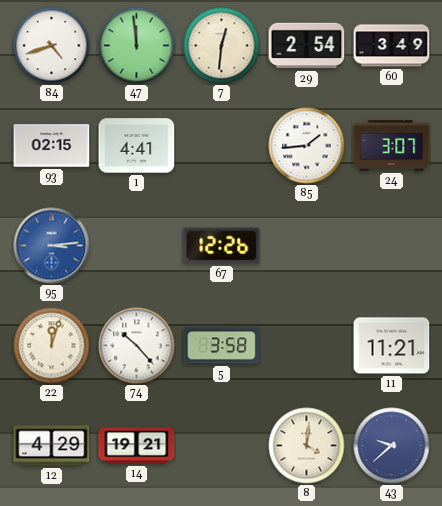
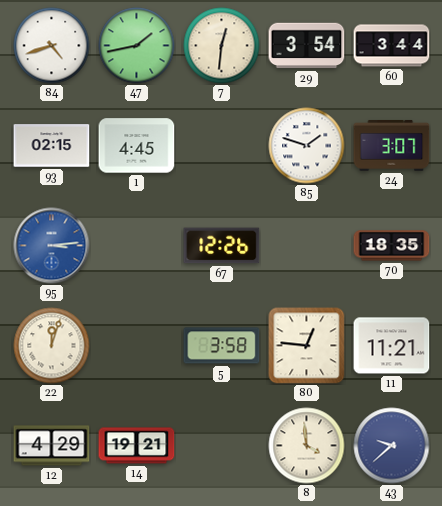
47: 11:59 -> 1:43
29: 2:54 -> 3:54
60: 3:49 -> 3:44
1: 4:41 -> 4:45
85: 1:44 -> 1:48
70: none -> 18:35
74: 10:23 -> none
80: none -> 12:46
8: 4:01 -> 3:59
